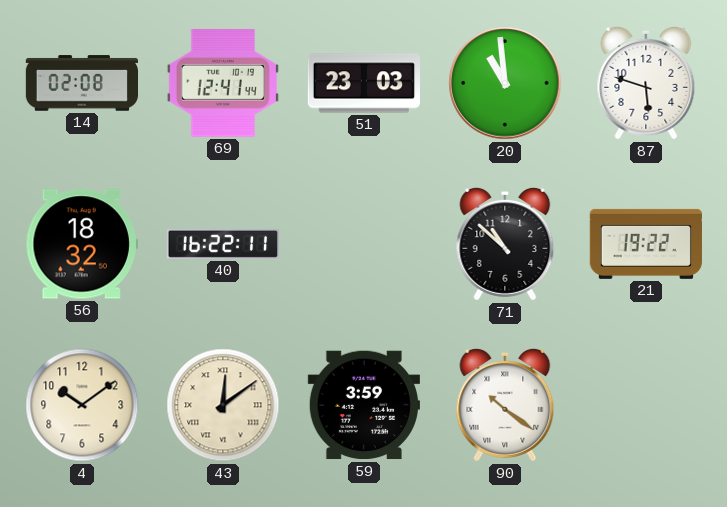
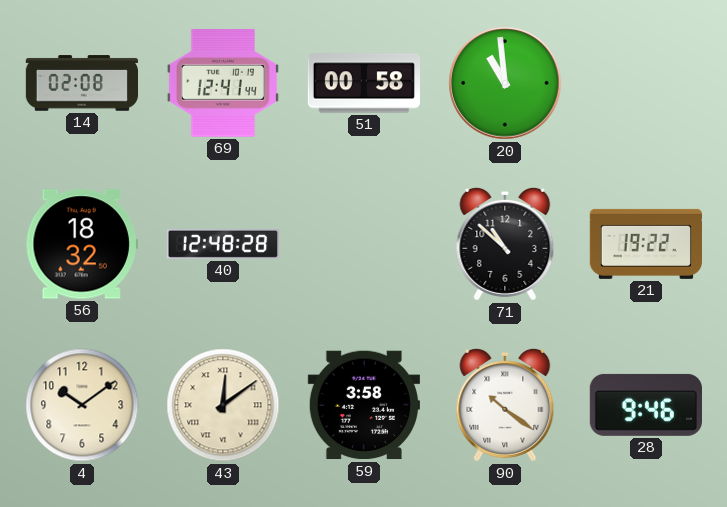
51: 23:03 -> 00:58
87: 5:48 -> none
40: 16:22 -> 12:48
59: 3:59 -> 3:58
28: none -> 9:46
